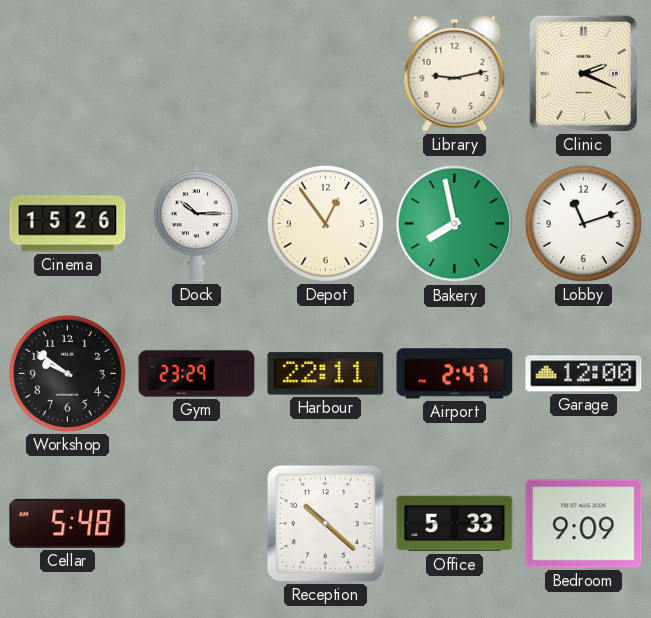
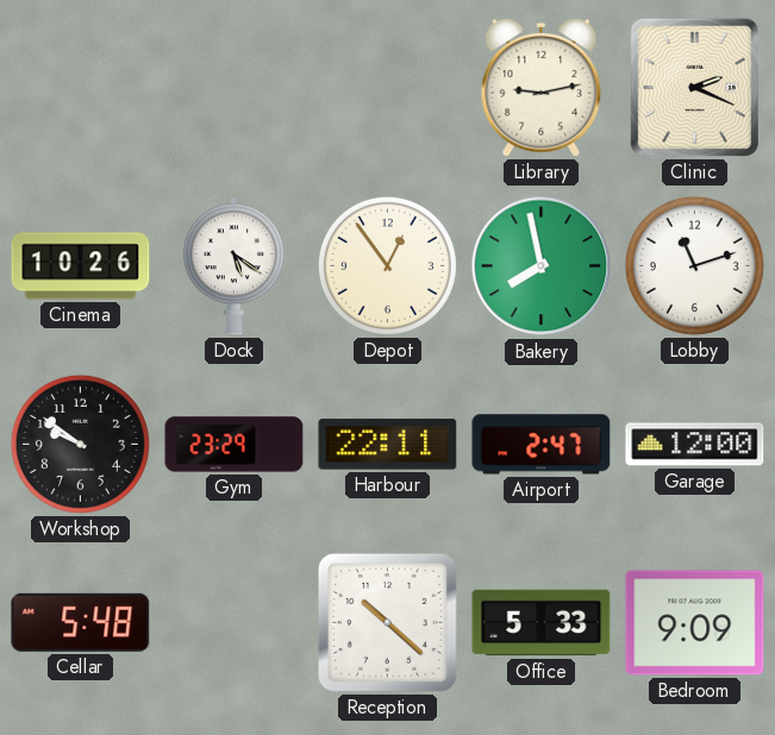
Cinema: 15:26 -> 10:26
Dock: 10:15 -> 5:21
